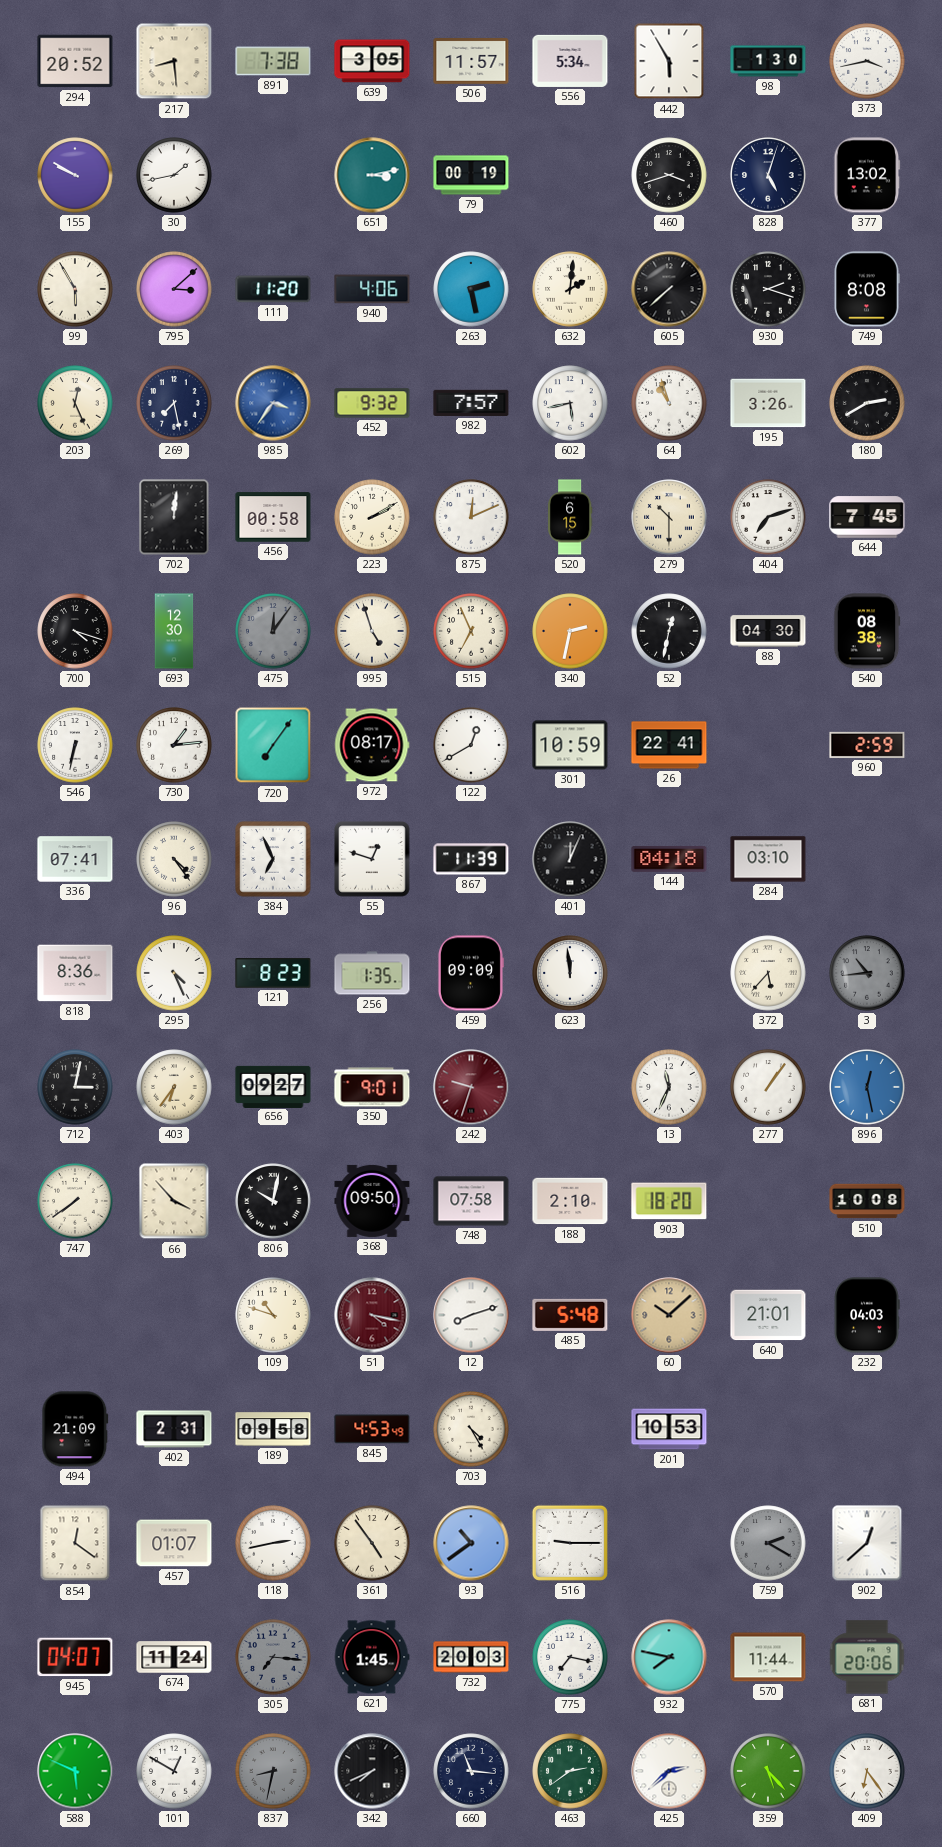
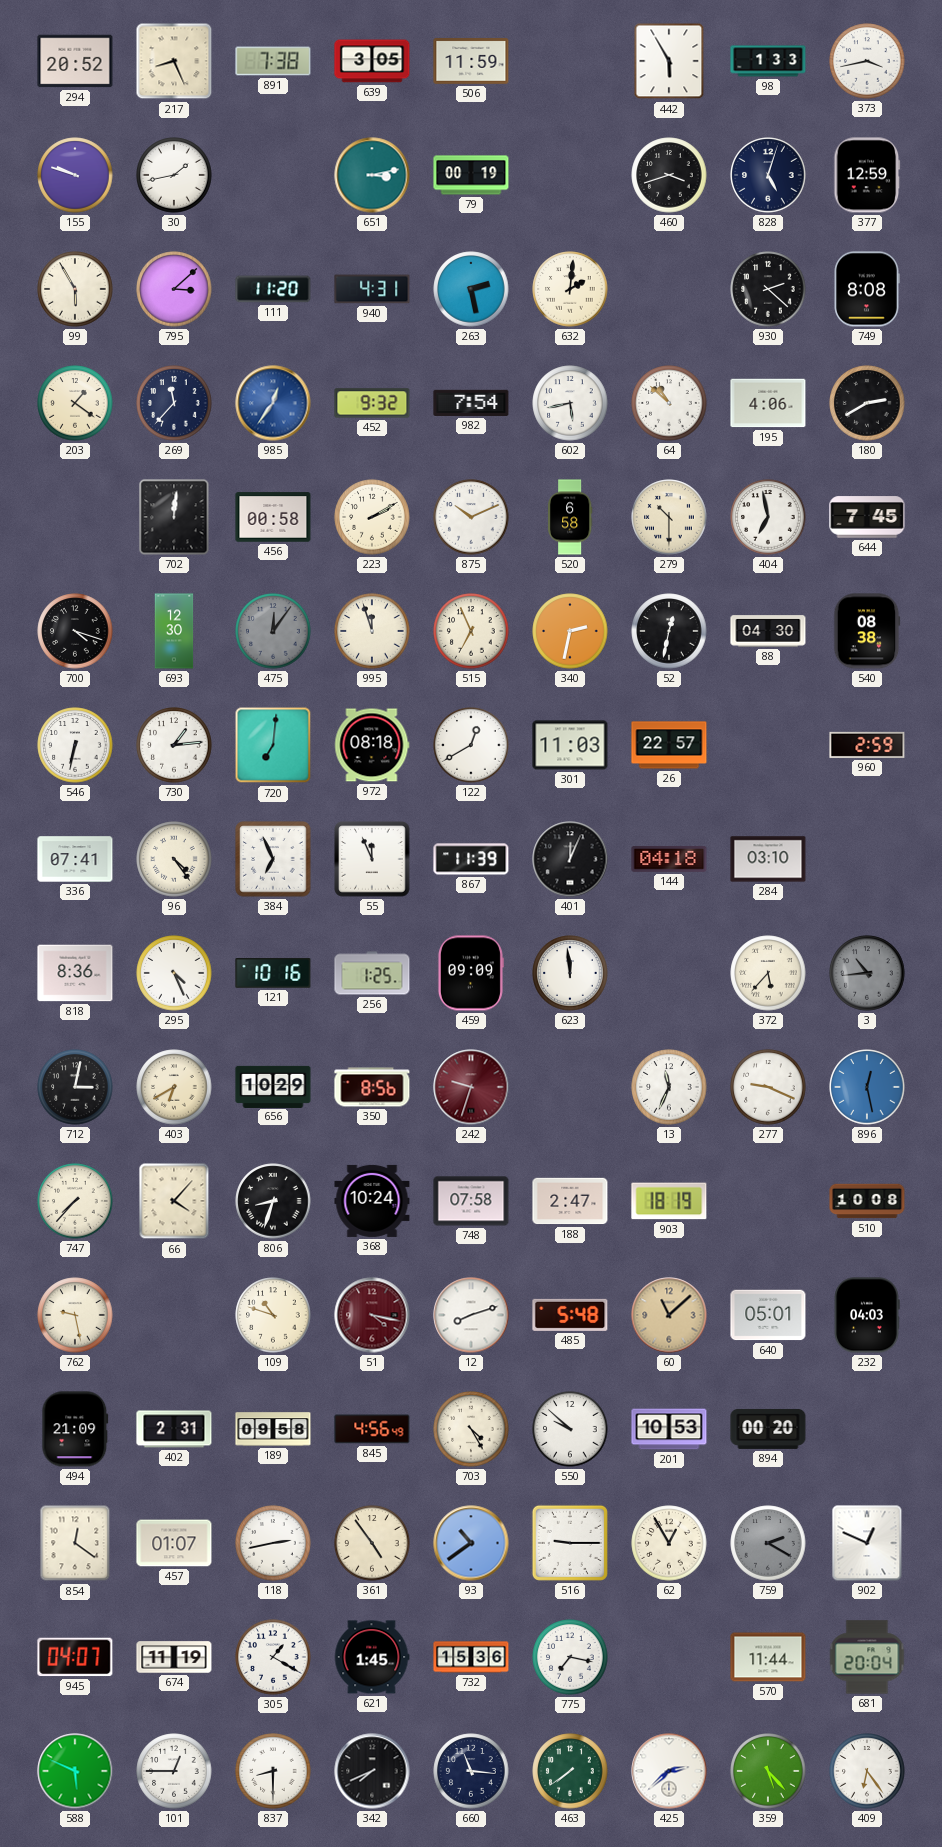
217: 8:29 -> 8:26
506: 11:57 -> 11:59
556: 5:34 -> none
98: 1:30 -> 1:33
155: 9:50 -> 9:48
377: 13:02 -> 12:59
940: 4:06 -> 4:31
605: 7:38 -> none
930: 2:18 -> 2:22
203: 12:26 -> 1:21
269: 7:28 -> 11:37
985: 3:36 -> 12:36
982: 7:57 -> 7:54
64: 10:57 -> 10:52
195: 3:26 -> 4:06
875: 12:11 -> 10:11
520: 6:15 -> 6:58
404: 7:12 -> 6:58
995: 4:57 -> 11:57
720: 7:06 -> 7:01
972: 08:17 -> 08:18
301: 10:59 -> 11:03
26: 22:41 -> 22:57
55: 12:48 -> 11:56
121: 8:23 -> 10:16
256: 1:35 -> 1:25
403: 6:36 -> 6:40
656: 09:27 -> 10:29
350: 9:01 -> 8:56
277: 1:06 -> 9:19
747: 7:39 -> 7:37
66: 3:53 -> 4:07
806: 10:02 -> 8:33
368: 09:50 -> 10:24
188: 2:10 -> 2:47
903: 18:20 -> 18:19
762: none -> 9:28
60: 10:08 -> 11:08
640: 21:01 -> 05:01
845: 4:53 -> 4:56
550: none -> 9:52
894: none -> 00:20
62: none -> 12:55
902: 12:38 -> 12:49
674: 11:24 -> 11:19
305: 7:16 -> 1:20
305 dial: grey -> white
732: 20:03 -> 15:36
932: 7:47 -> none
681: 20:06 -> 20:04
101: 12:50 -> 12:45
837: 8:32 -> 8:30
837 dial: grey -> white
463: 2:39 -> 7:39
